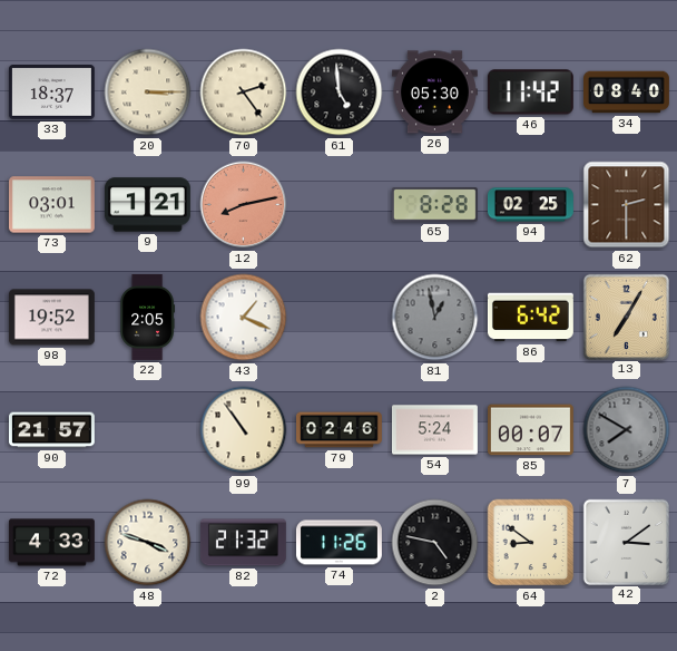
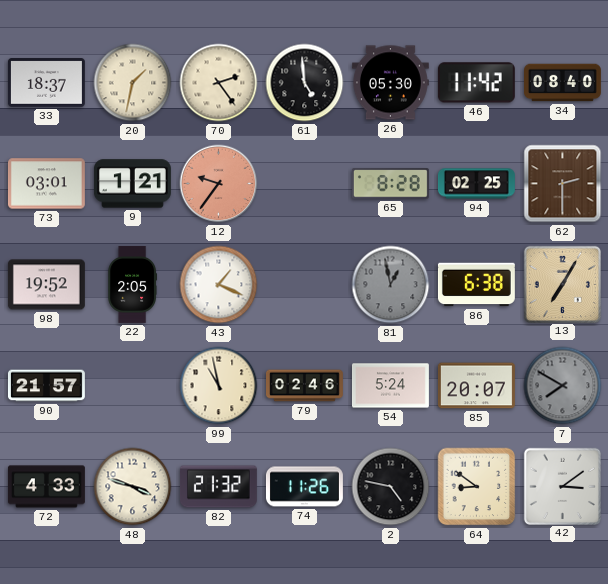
20: 3:15 -> 1:32
12: 8:13 -> 9:36
86: 6:42 -> 6:38
99: 10:54 -> 10:58
85: 00:07 -> 20:07
